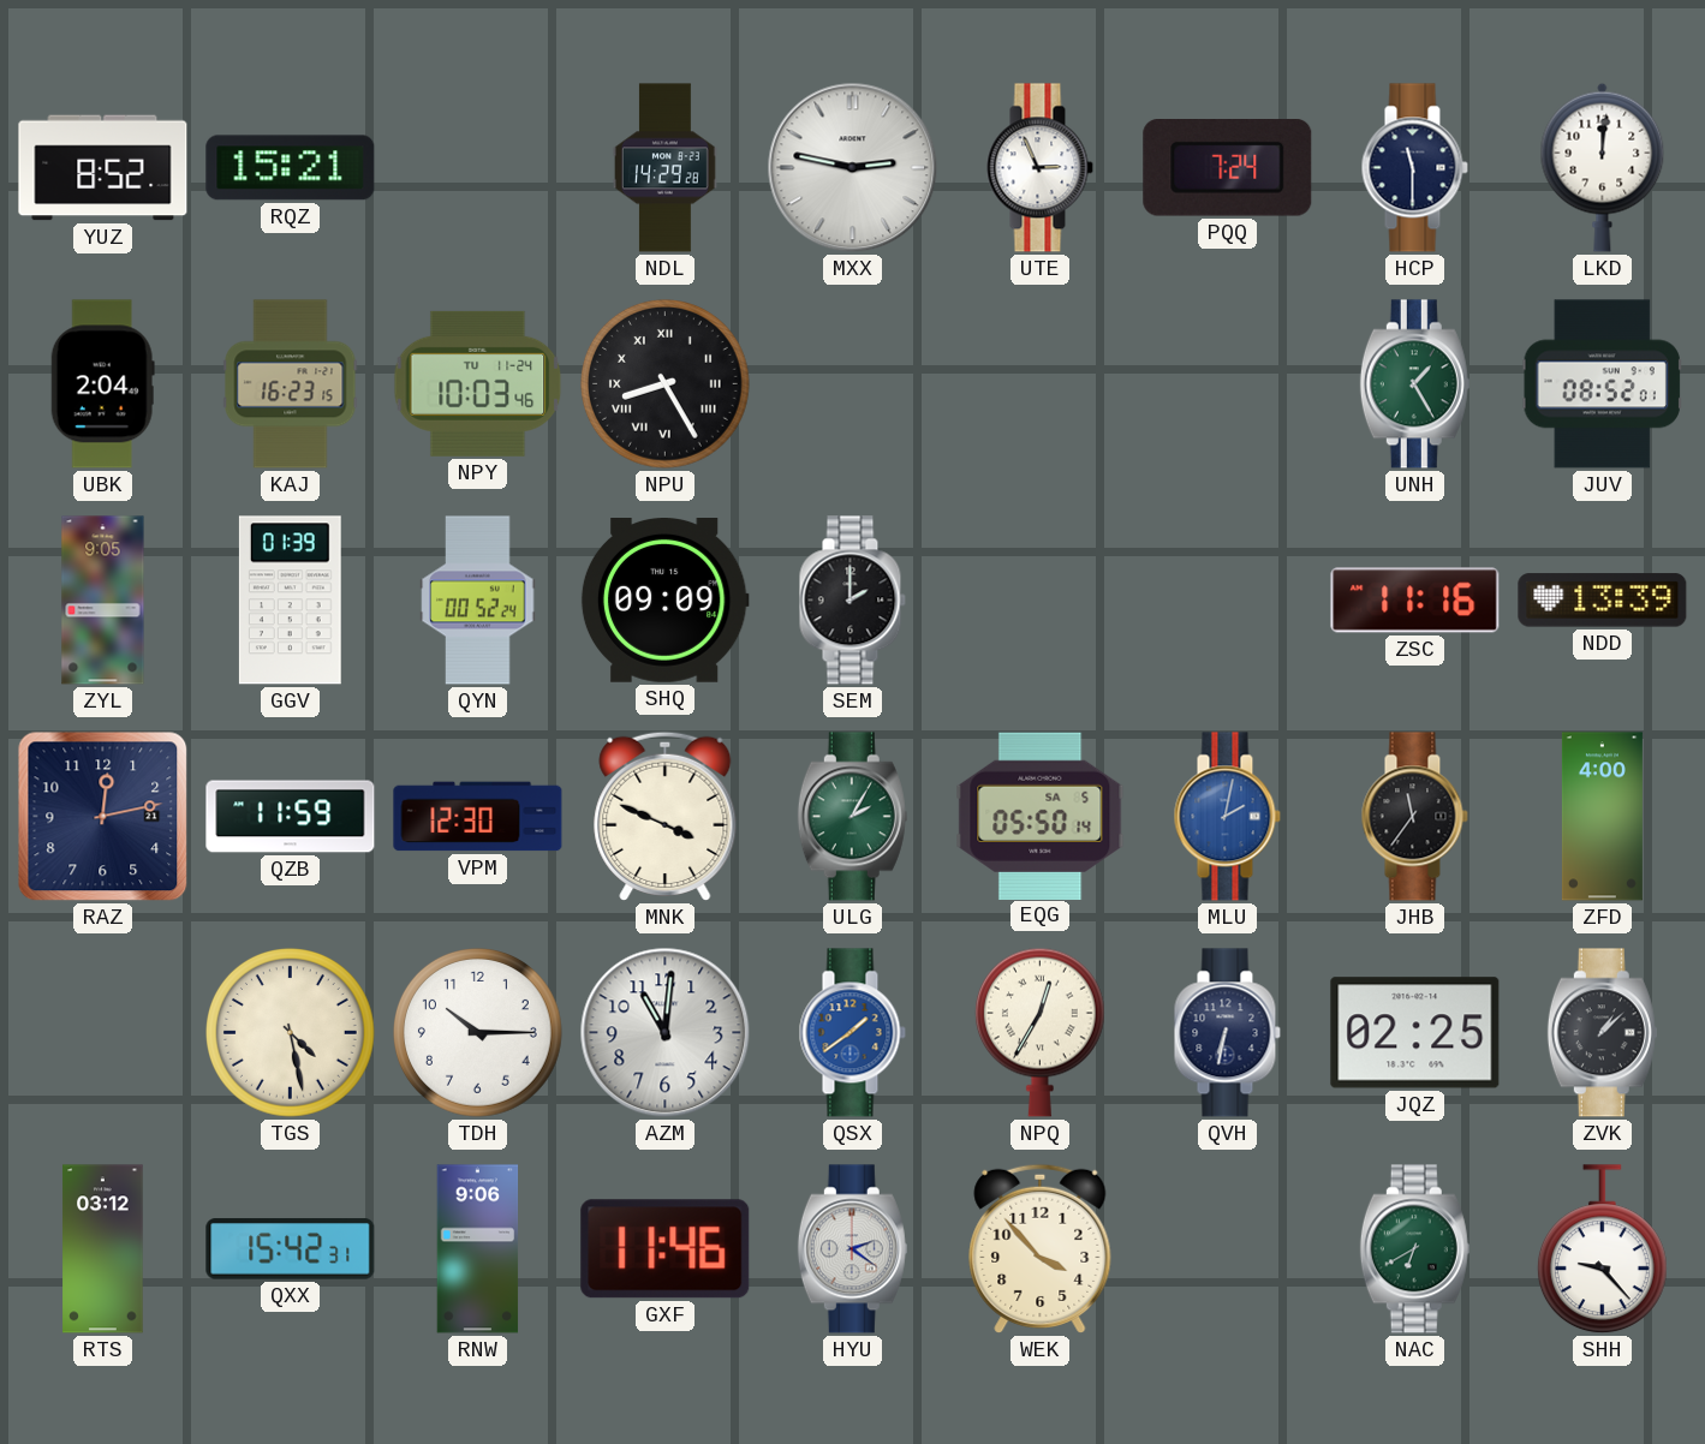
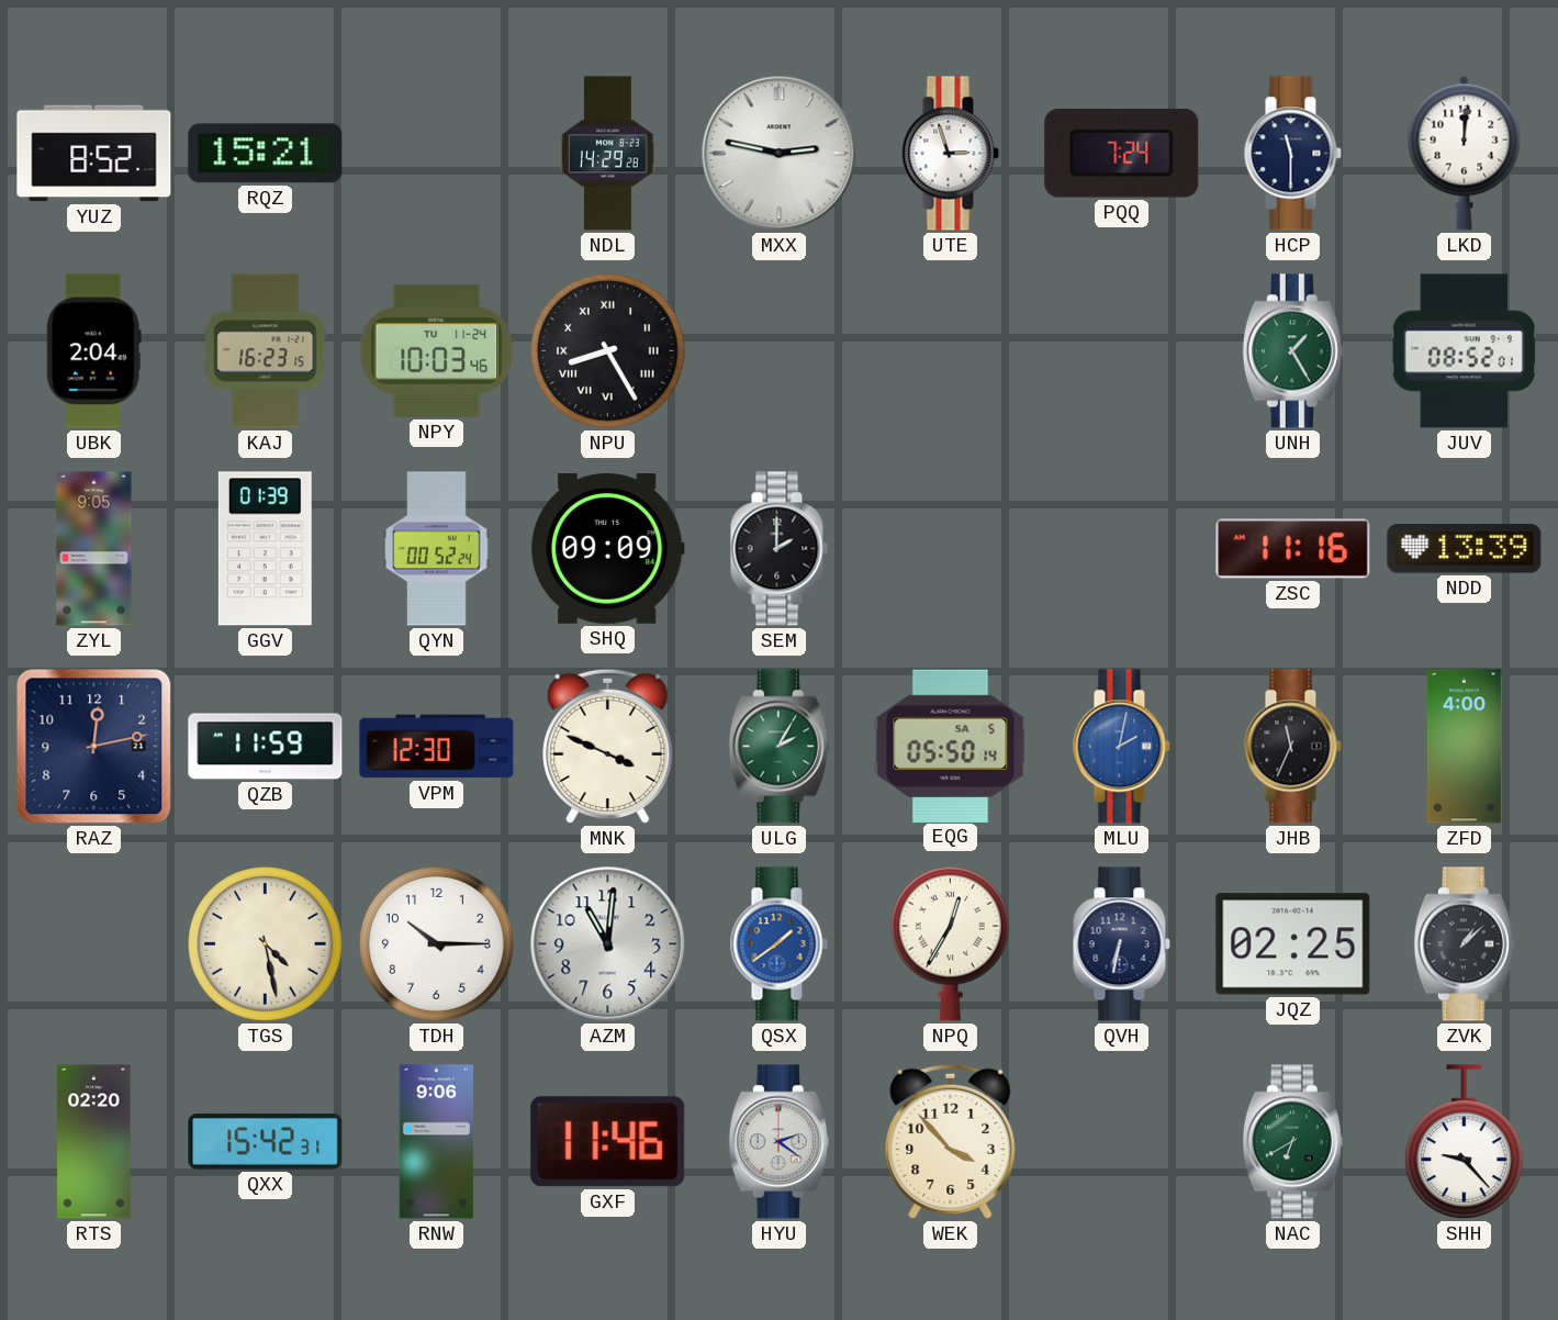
UTE: 2:56 -> 2:57
JHB: 11:36 -> 11:34
RTS: 03:12 -> 02:20
